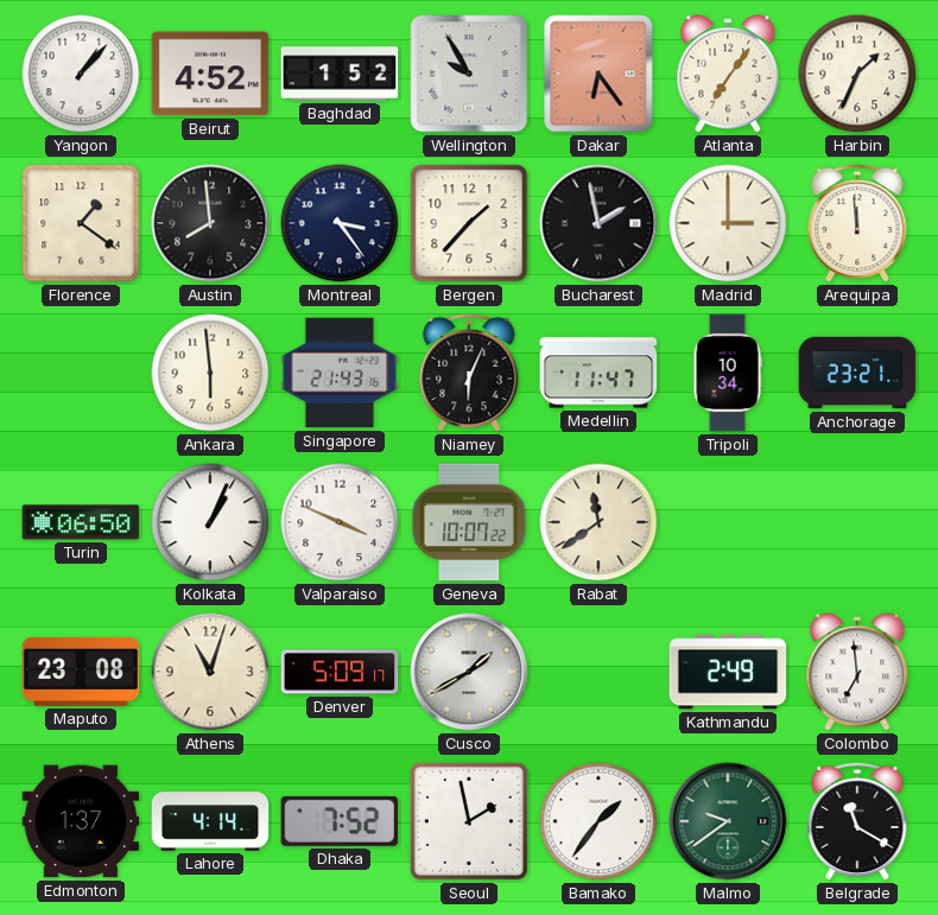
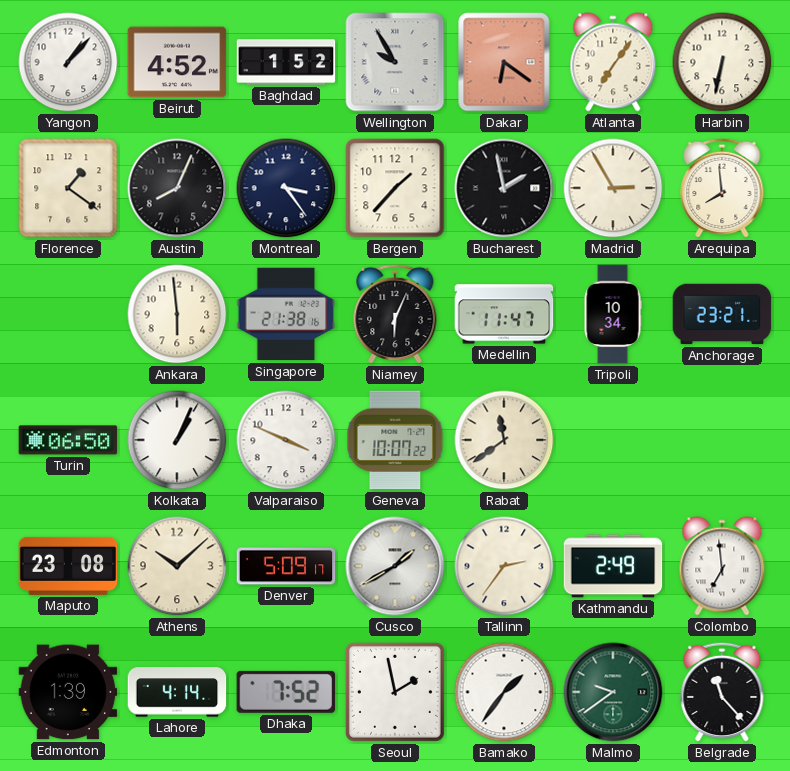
Dakar: 6:24 -> 6:21
Harbin: 1:34 -> 6:32
Austin: 7:59 -> 8:04
Madrid: 3:00 -> 2:55
Arequipa: 11:59 -> 7:59
Singapore: 21:43 -> 21:38
Athens: 11:03 -> 10:08
Tallinn: none -> 2:36
Edmonton: 1:37 -> 1:39
Belgrade: 11:20 -> 11:23
